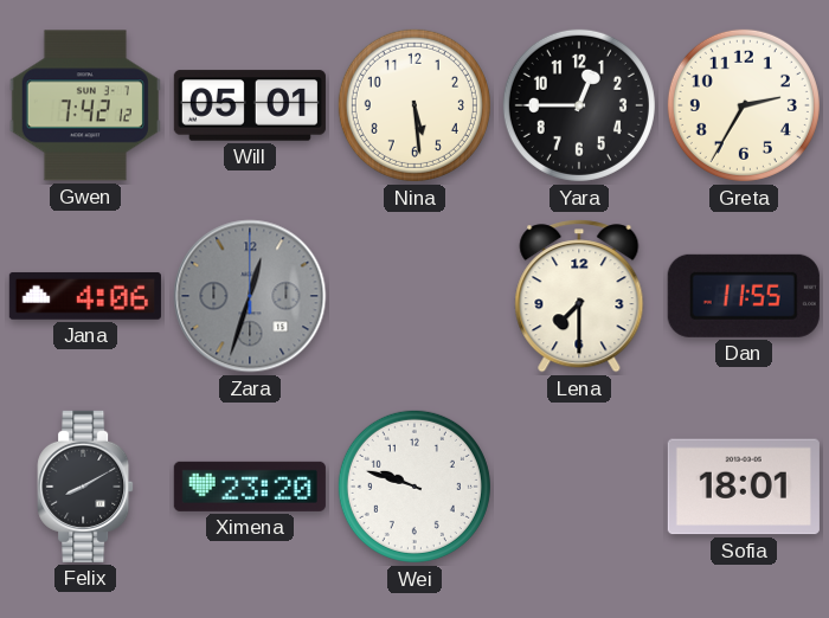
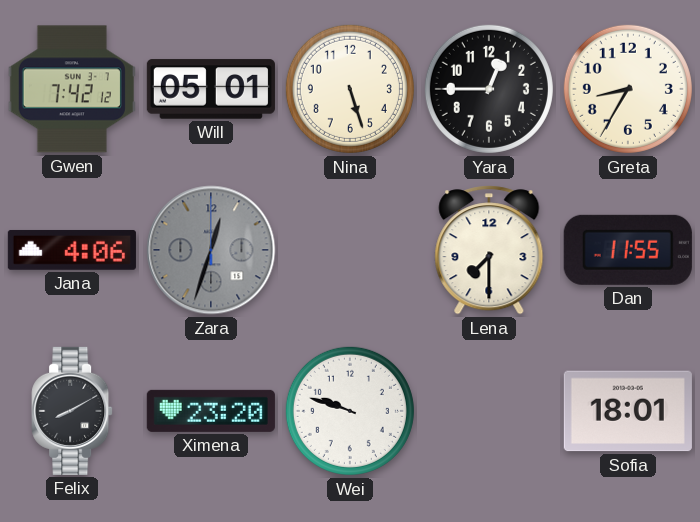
Nina: 5:29 -> 5:27
Greta: 2:35 -> 8:35
